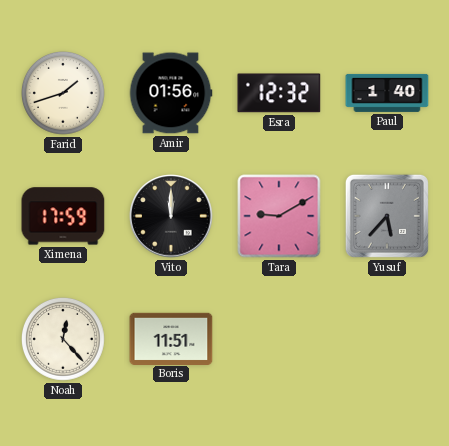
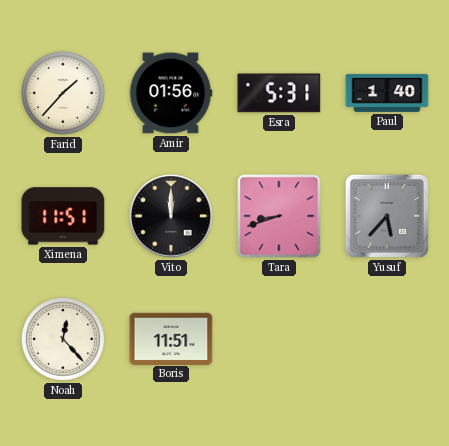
Farid: 1:42 -> 1:37
Esra: 12:32 -> 5:31
Ximena: 17:59 -> 11:51
Tara: 9:10 -> 8:42
